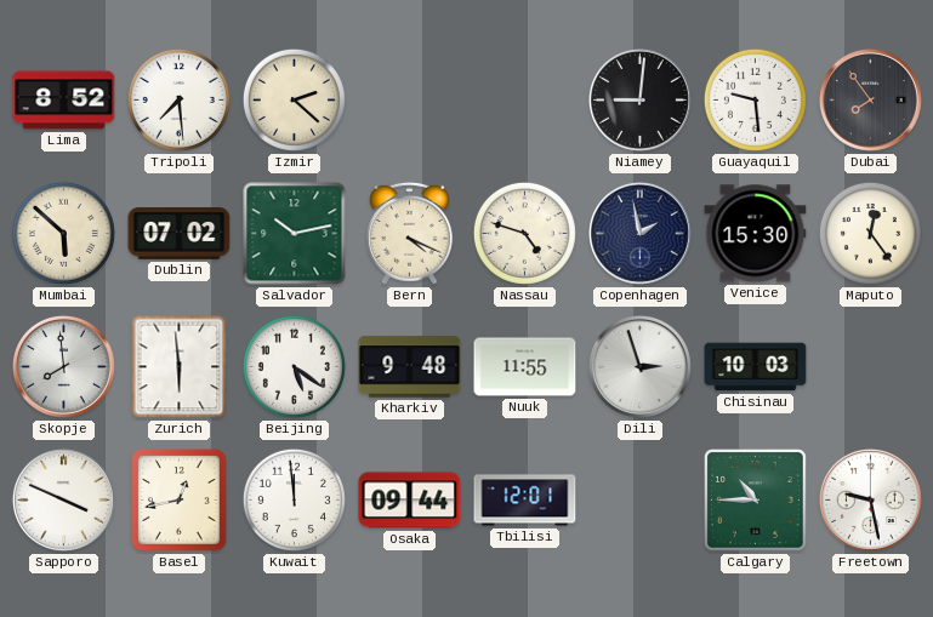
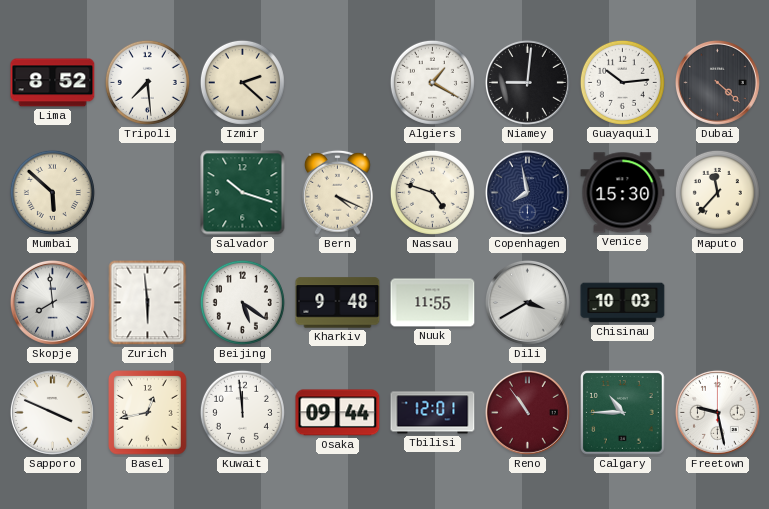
Algiers: none -> 1:20
Guayaquil: 9:29 -> 10:14
Dubai: 7:54 -> 4:22
Dublin: 07:02 -> none
Salvador: 10:13 -> 10:18
Copenhagen: 1:58 -> 7:58
Maputo: 12:24 -> 11:37
Dili: 2:57 -> 3:40
Reno: none -> 10:54
